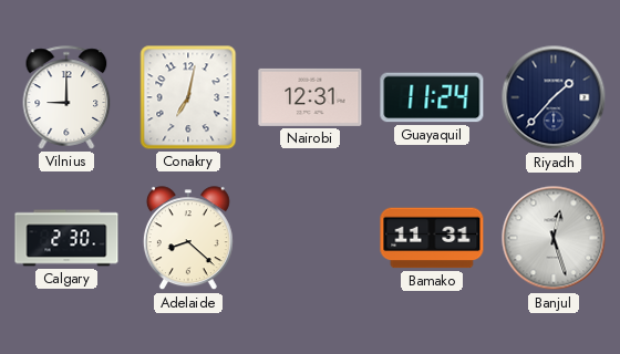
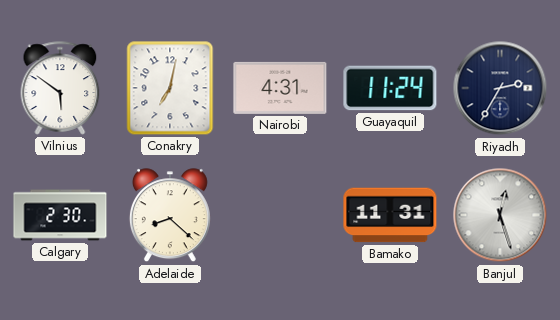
Vilnius: 9:00 -> 5:51
Nairobi: 12:31 -> 4:31
Riyadh: 1:37 -> 2:35
